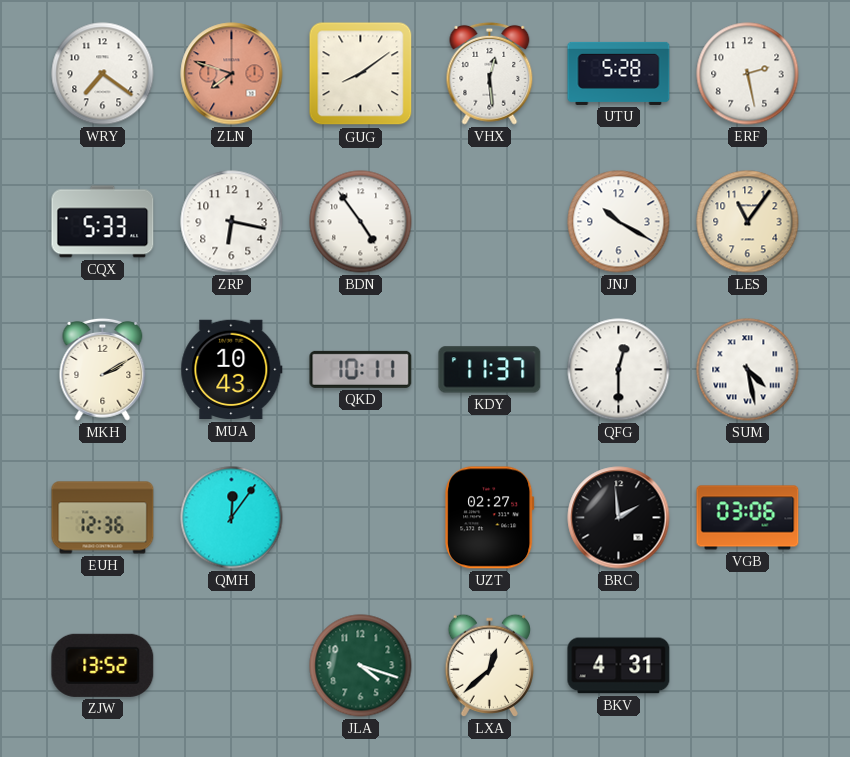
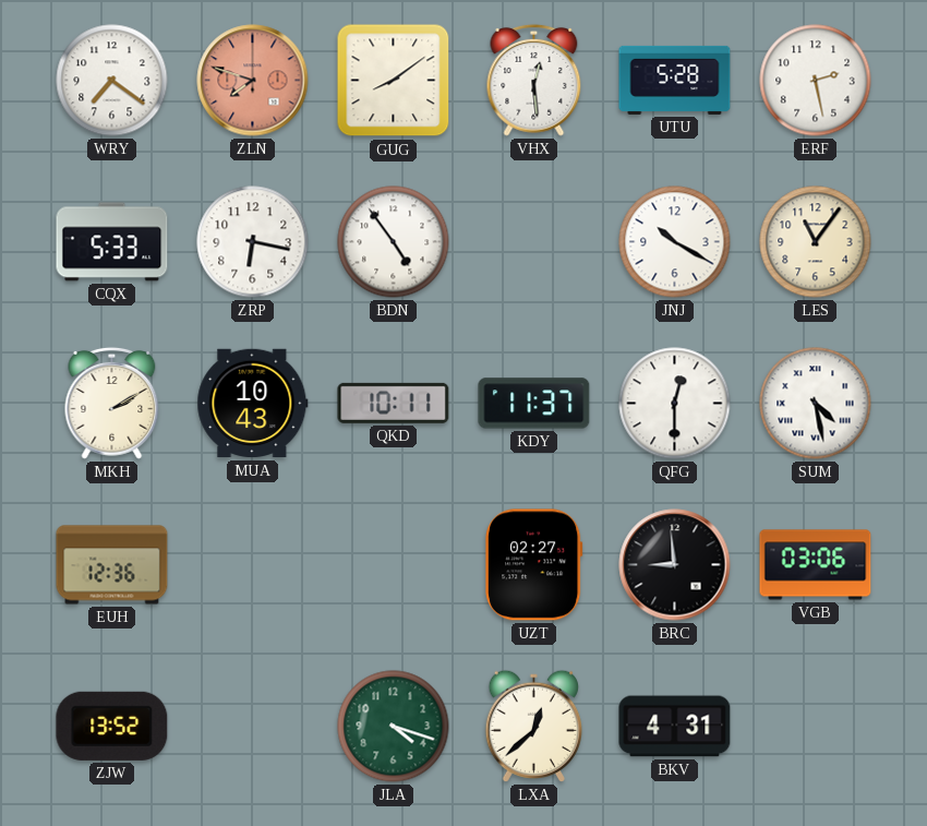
QMH: 12:06 -> none
BRC: 1:59 -> 8:59
